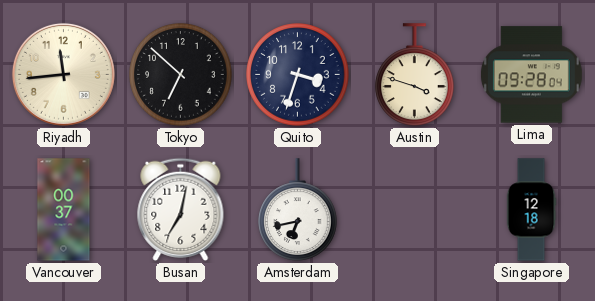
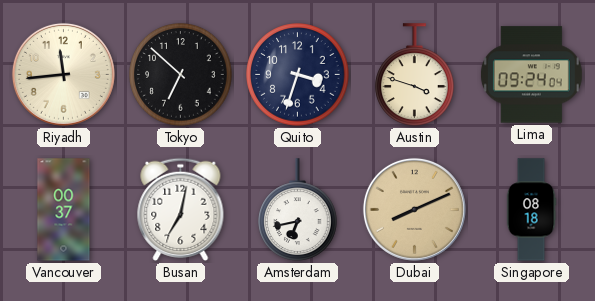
Lima: 09:28 -> 09:24
Dubai: none -> 8:11
Singapore: 12:18 -> 08:18
